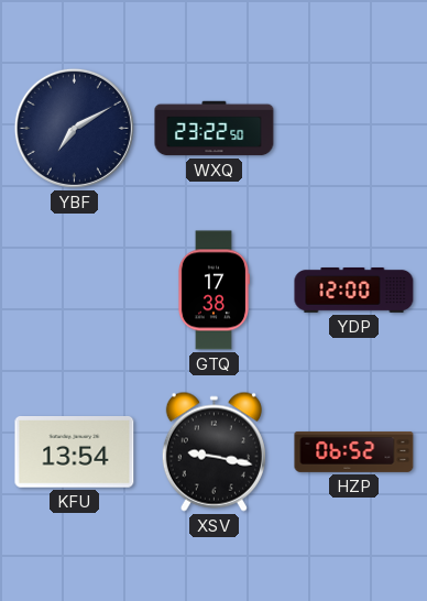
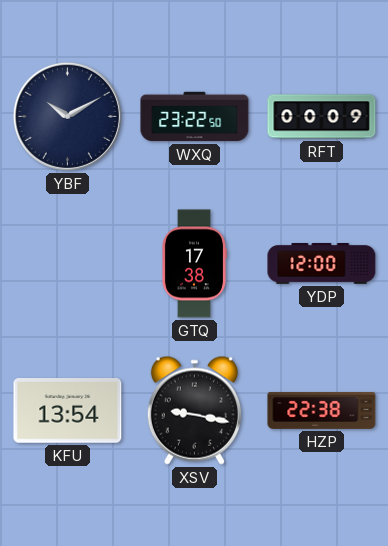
YBF: 7:10 -> 10:10
RFT: none -> 00:09
HZP: 06:52 -> 22:38
